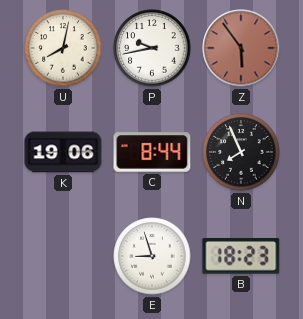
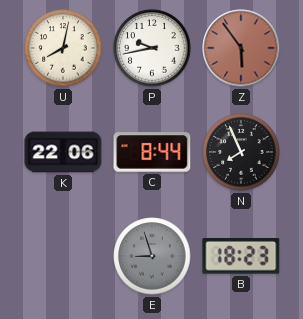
K: 19:06 -> 22:06
E dial: white -> grey
